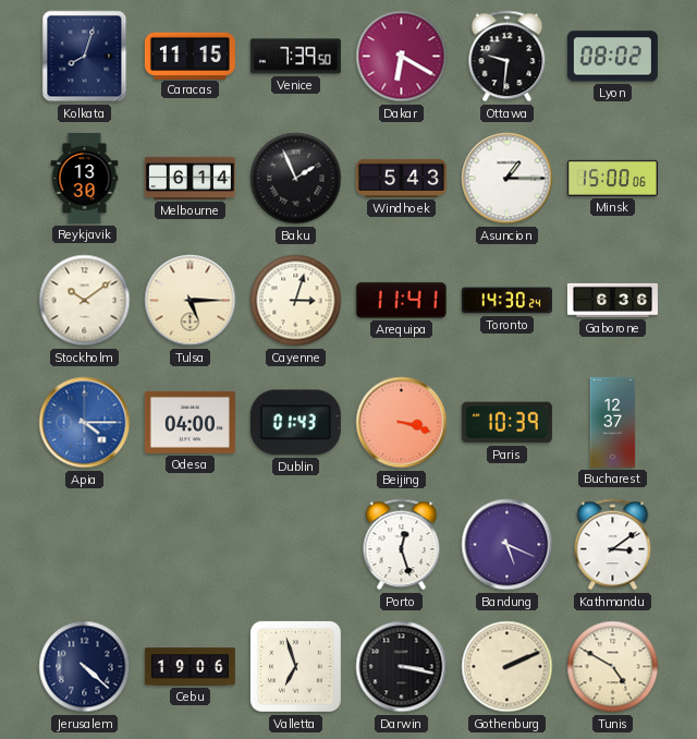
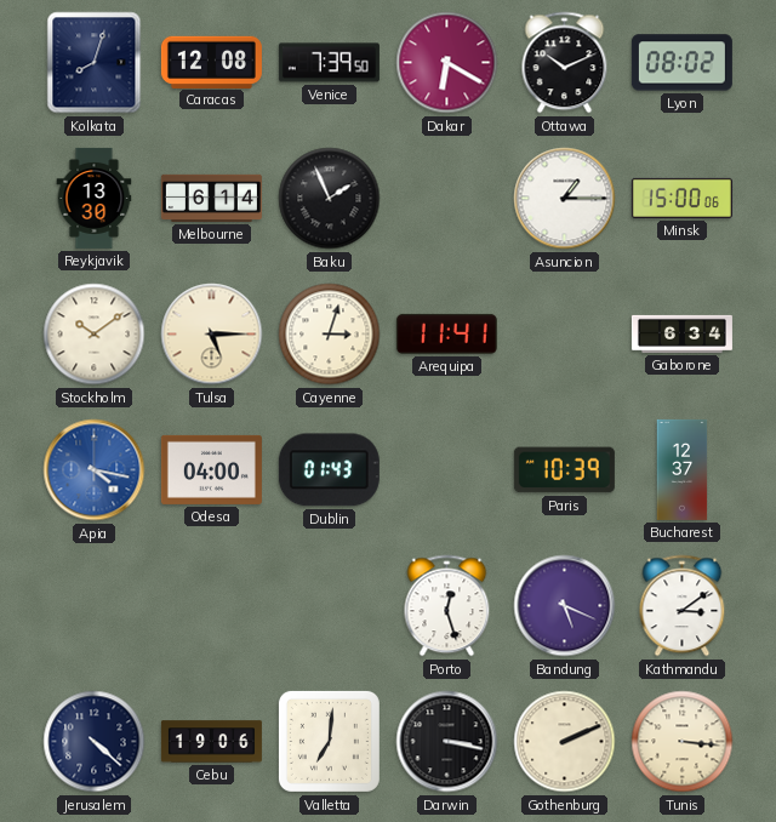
Caracas: 11:15 -> 12:08
Ottawa: 9:31 -> 10:11
Windhoek: 5:43 -> none
Toronto: 14:30 -> none
Gaborone: 6:36 -> 6:34
Apia: 4:15 -> 4:17
Beijing: 3:18 -> none
Valletta: 6:57 -> 7:01
Tunis: 4:50 -> 3:16
